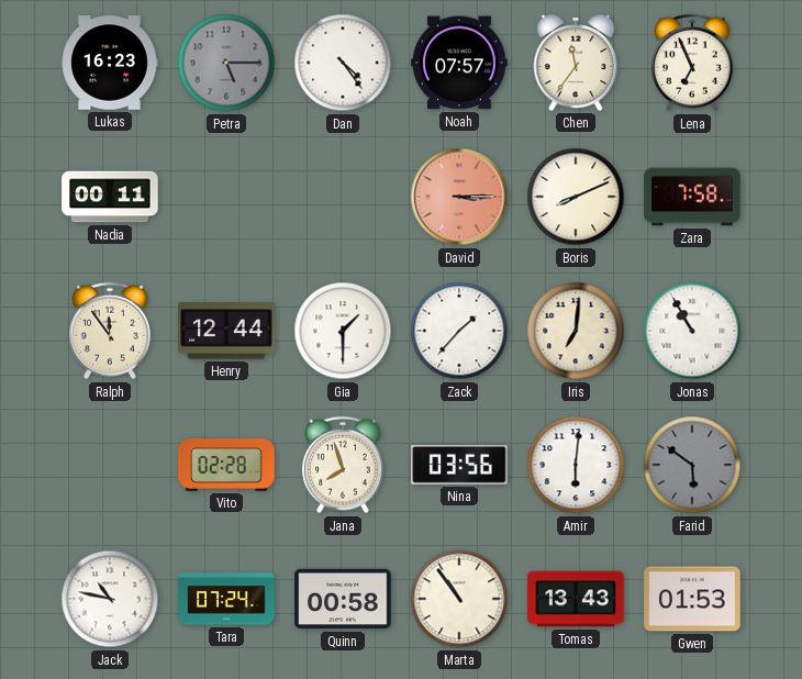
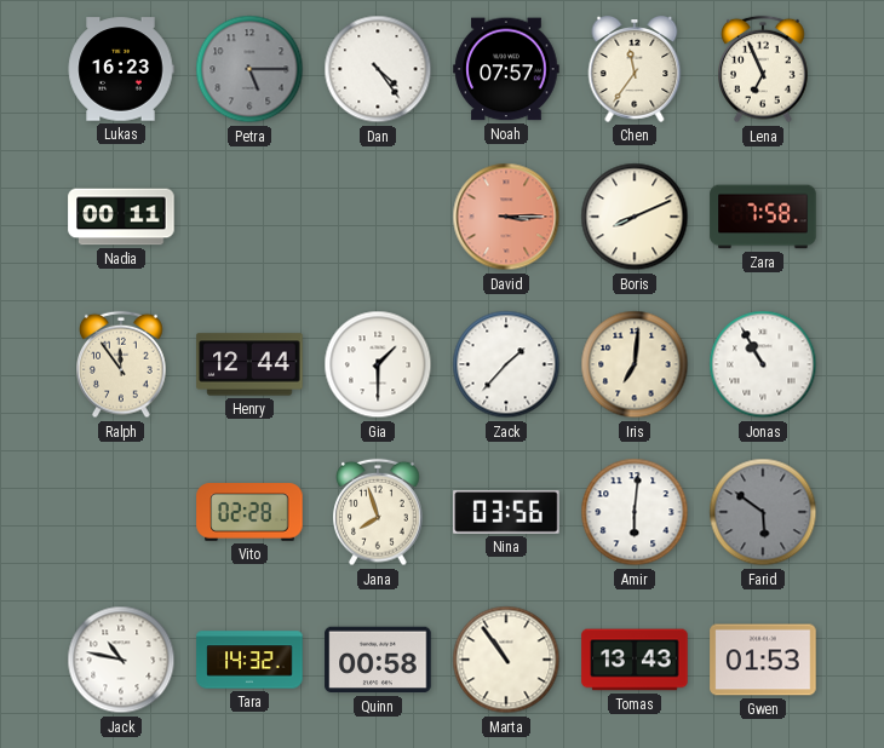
Tara: 07:24 -> 14:32
